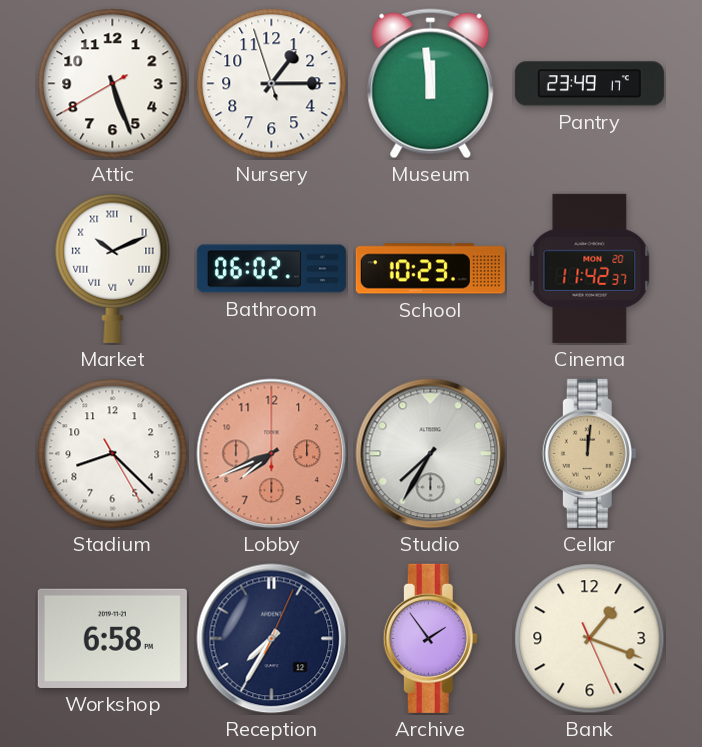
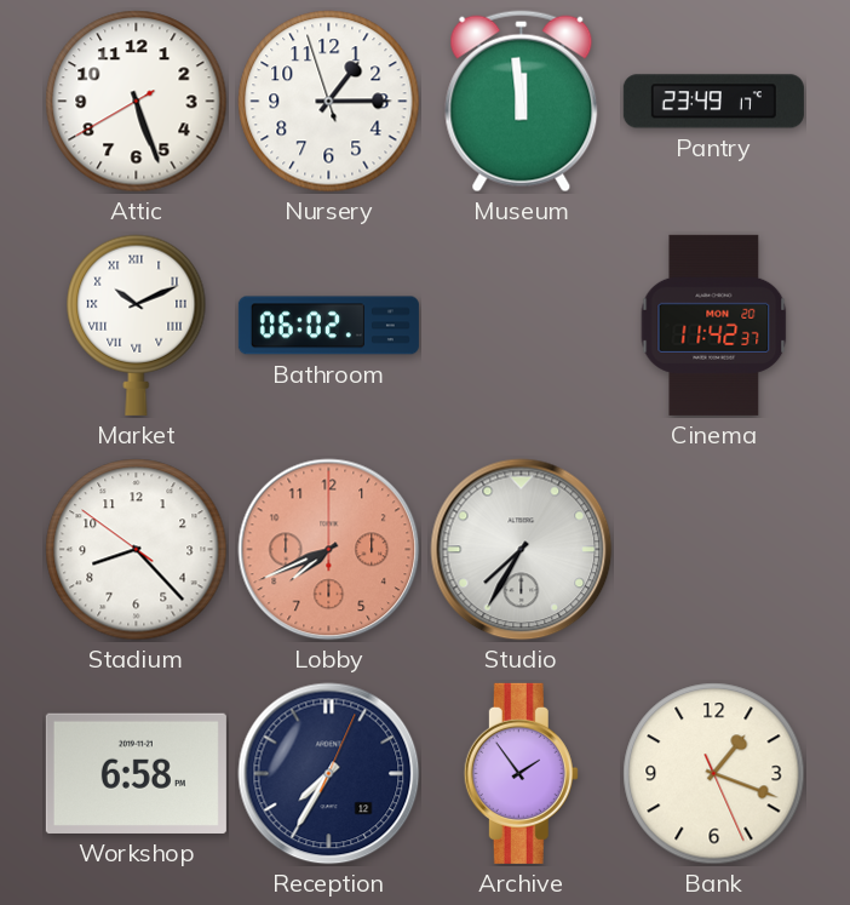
School: 10:23 -> none
Stadium: 8:22:25 -> 8:22:51
Cellar: 12:01 -> none
